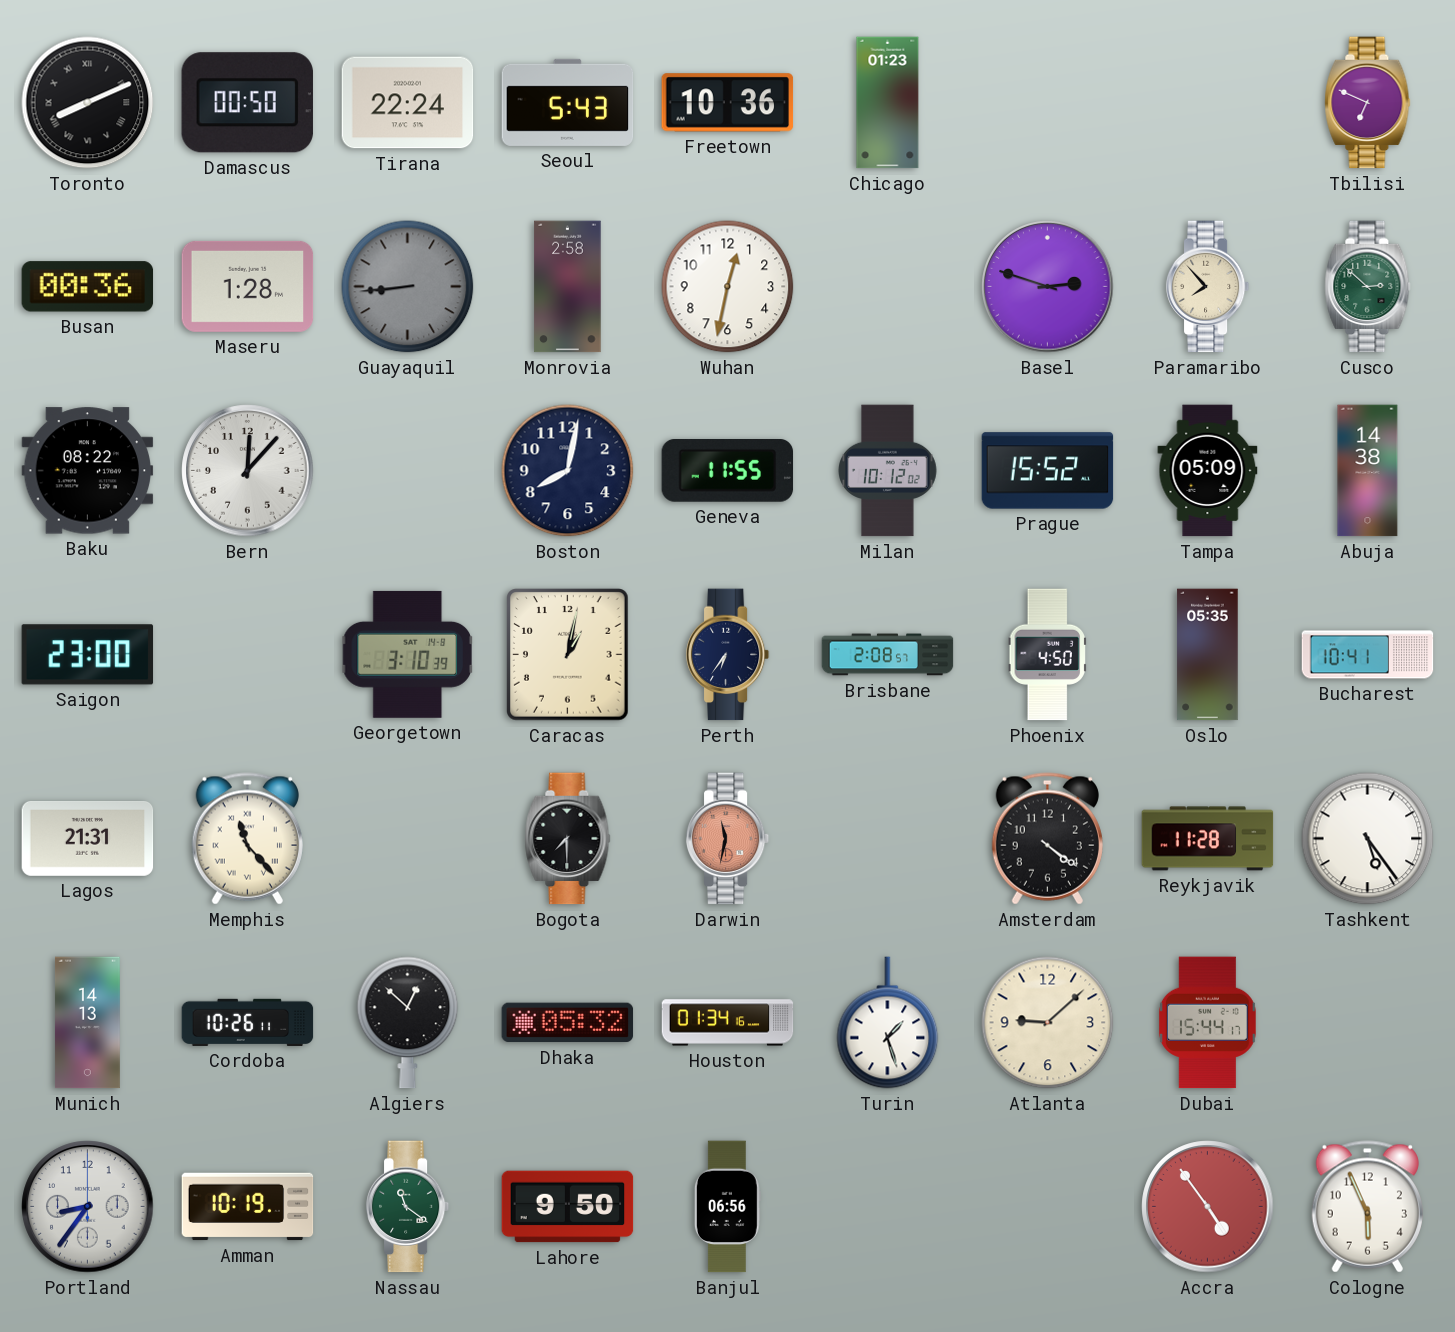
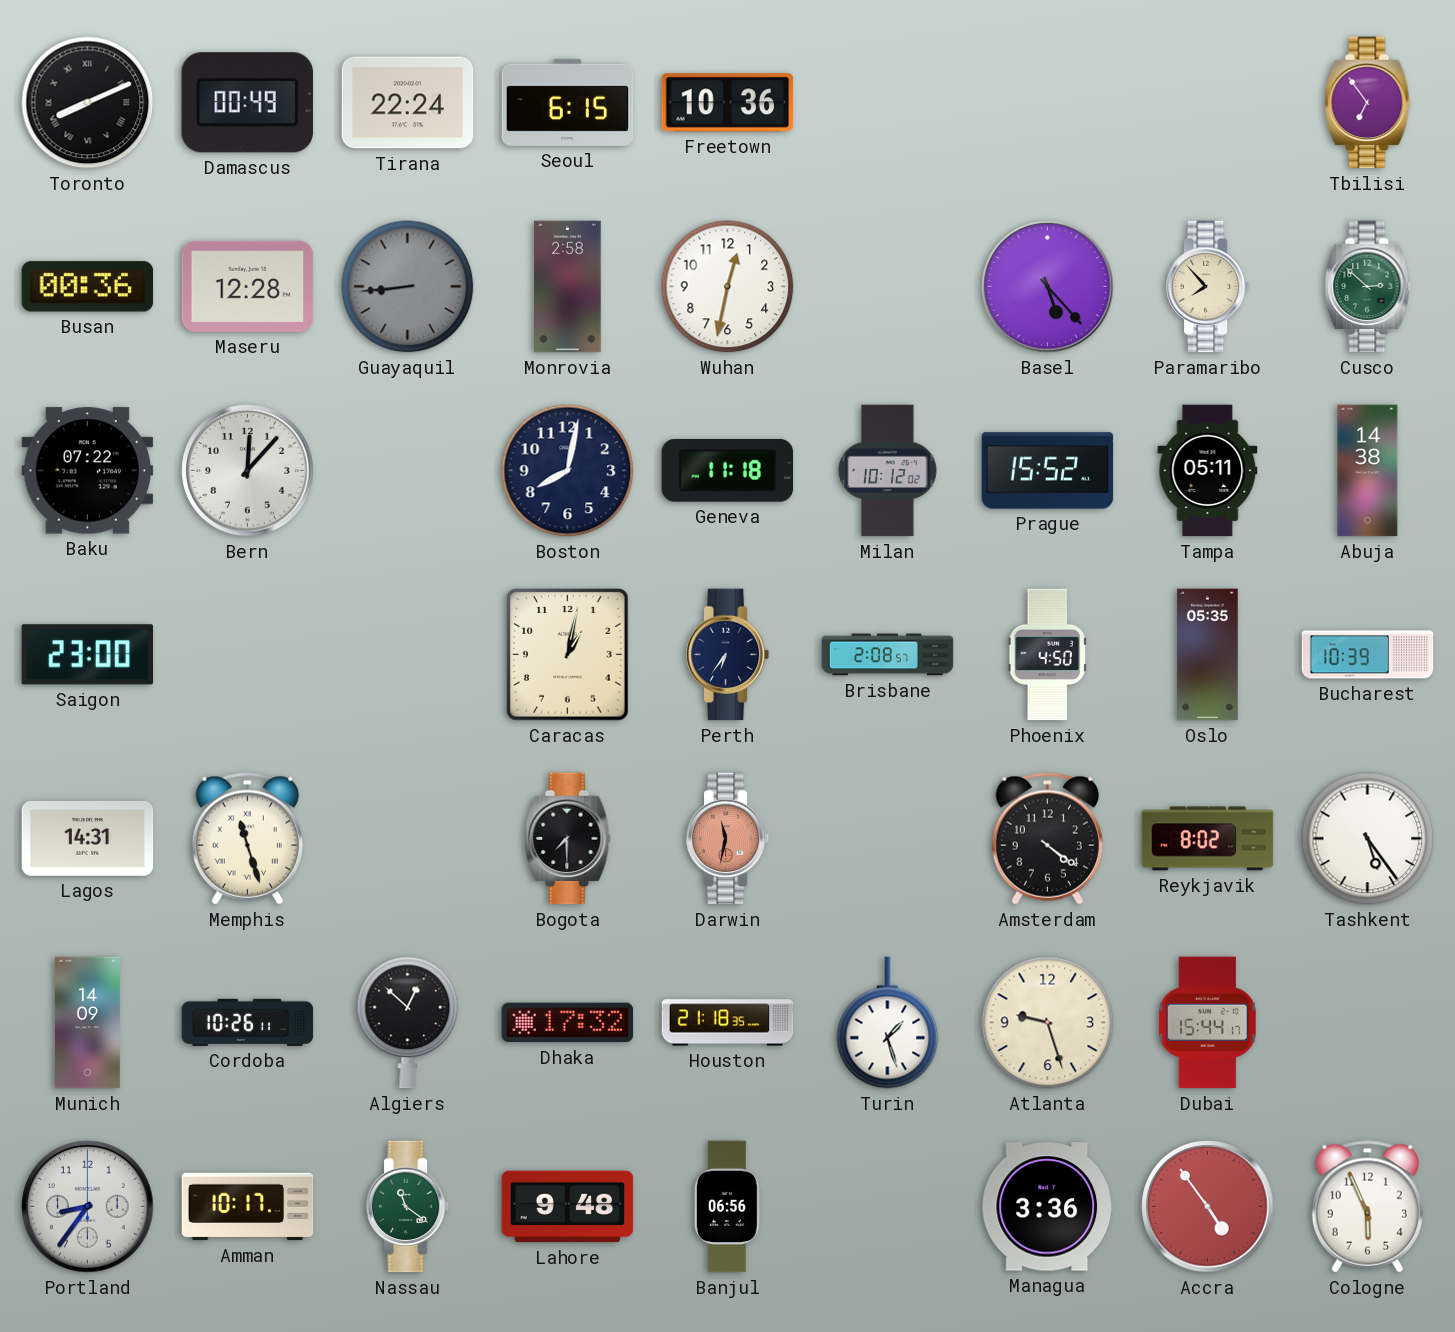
Damascus: 00:50 -> 00:49
Seoul: 5:43 -> 6:15
Chicago: 01:23 -> none
Tbilisi: 6:49 -> 6:54
Maseru: 1:28 -> 12:28
Basel: 2:48 -> 5:23
Baku: 08:22 -> 07:22
Geneva: 11:55 -> 11:18
Tampa: 05:09 -> 05:11
Georgetown: 3:10 -> none
Bucharest: 10:41 -> 10:39
Lagos: 21:31 -> 14:31
Memphis: 11:23 -> 11:27
Reykjavik: 11:28 -> 8:02
Munich: 14:13 -> 14:09
Dhaka: 05:32 -> 17:32
Houston: 01:34 -> 21:18
Atlanta: 9:08 -> 9:27
Amman: 10:19 -> 10:17
Lahore: 9:50 -> 9:48
Managua: none -> 3:36
